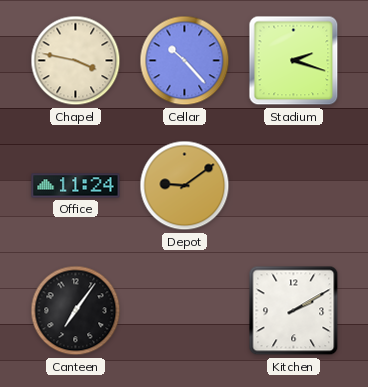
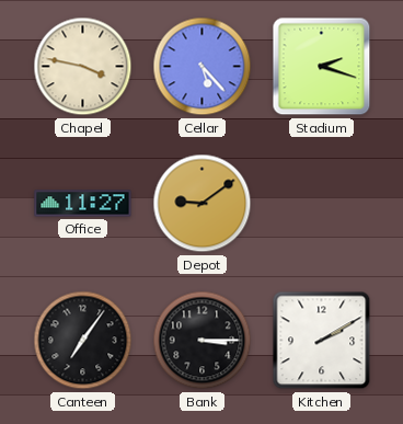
Cellar: 10:23 -> 5:23
Office: 11:24 -> 11:27
Bank: none -> 3:15
